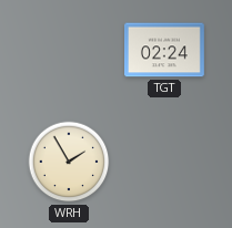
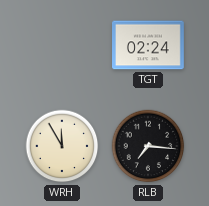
WRH: 1:55 -> 11:55
RLB: none -> 7:16
